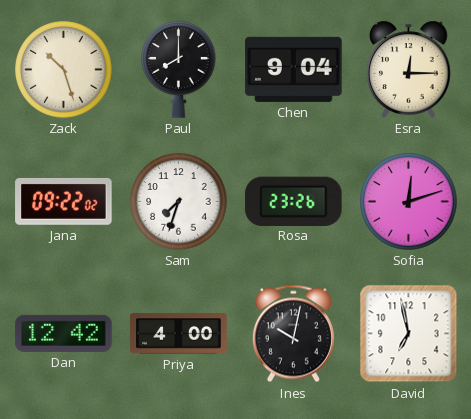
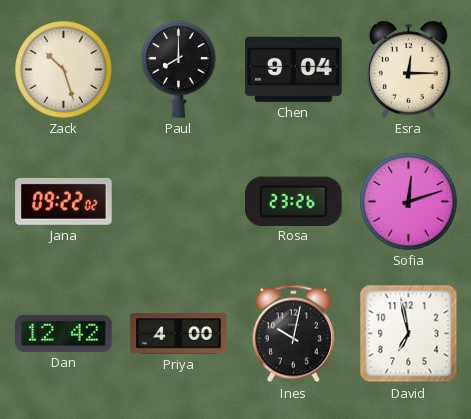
Sam: 7:33 -> none
